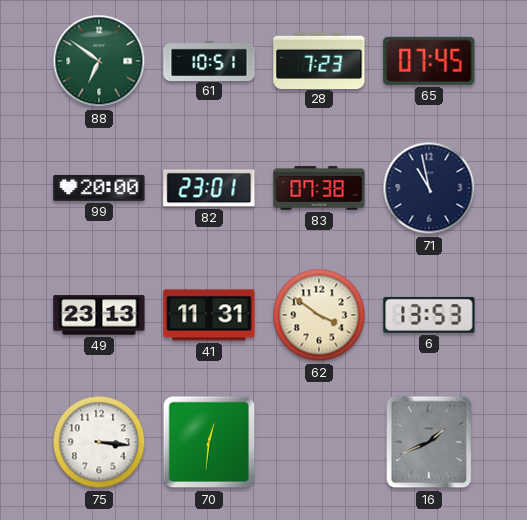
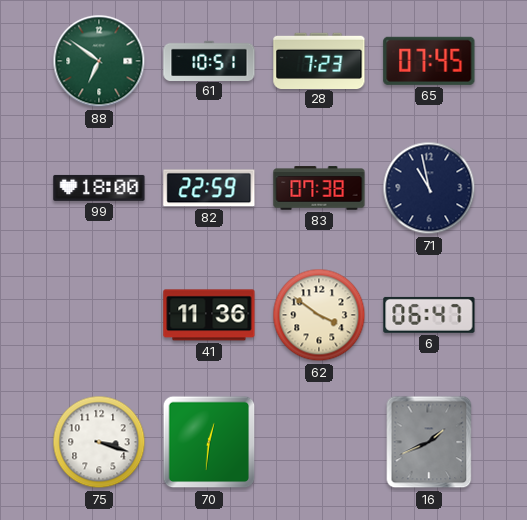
99: 20:00 -> 18:00
82: 23:01 -> 22:59
49: 23:13 -> none
41: 11:31 -> 11:36
6: 13:53 -> 06:47
75: 3:16 -> 3:18
